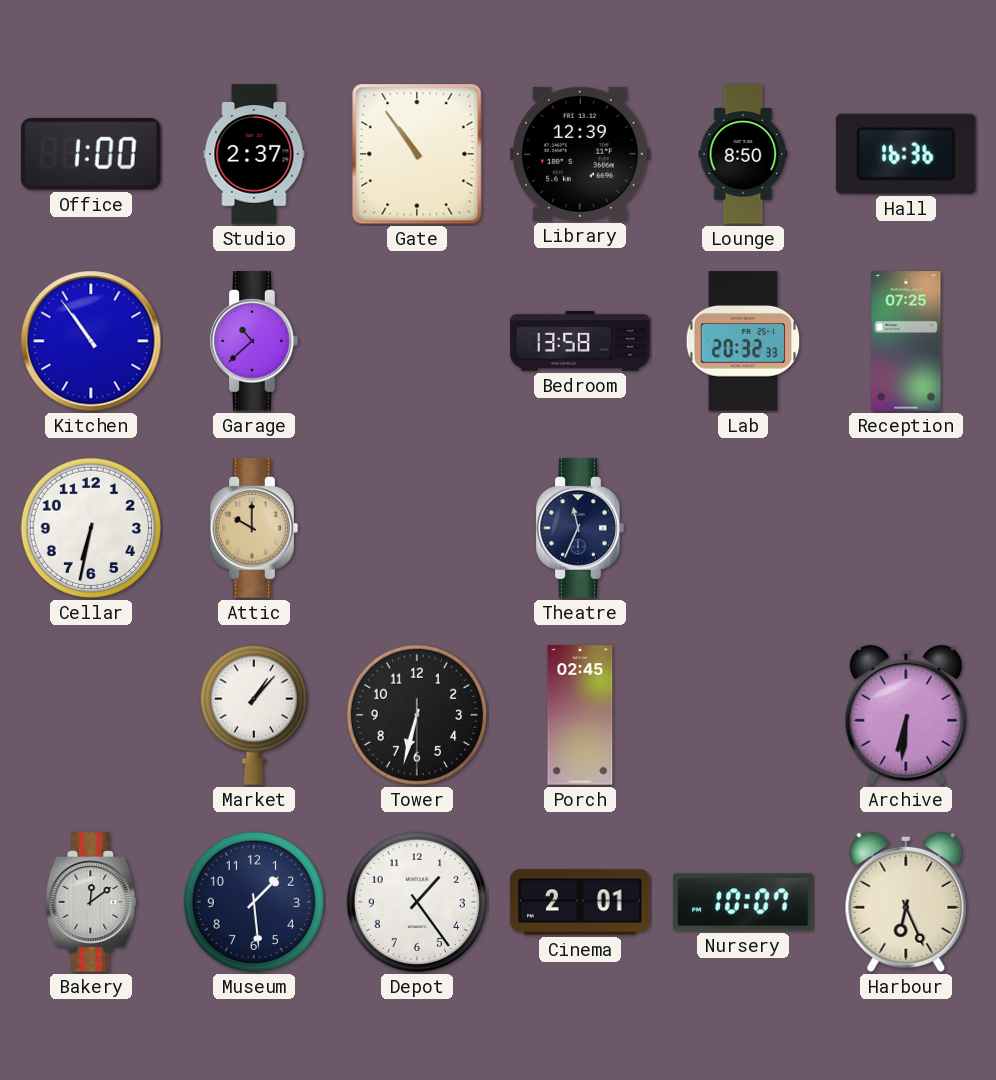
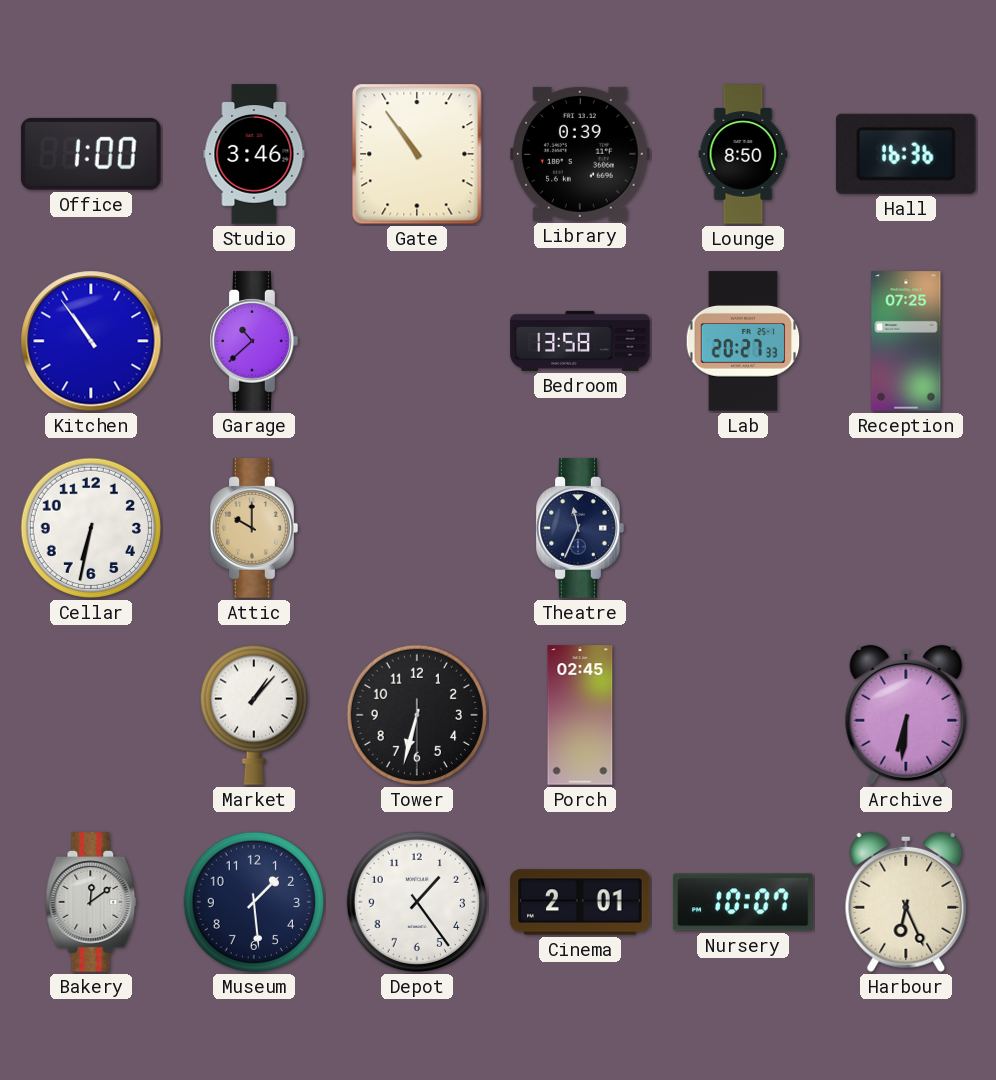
Studio: 2:37 -> 3:46
Library: 12:39 -> 0:39
Lab: 20:32 -> 20:27
